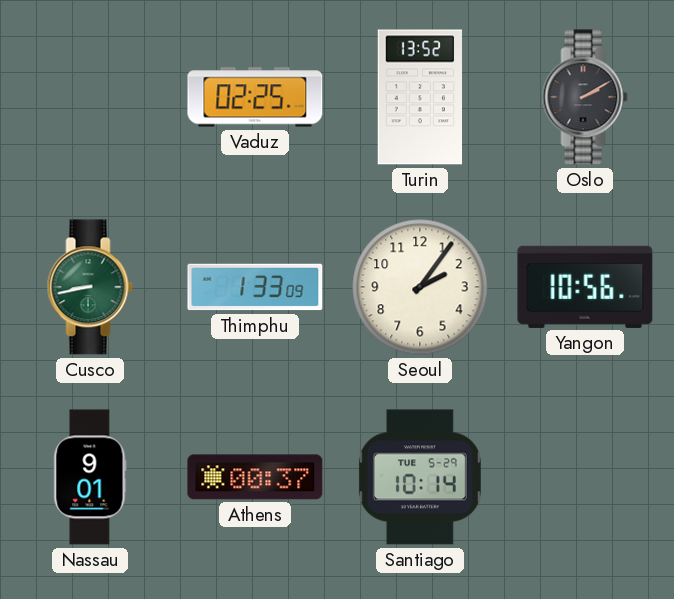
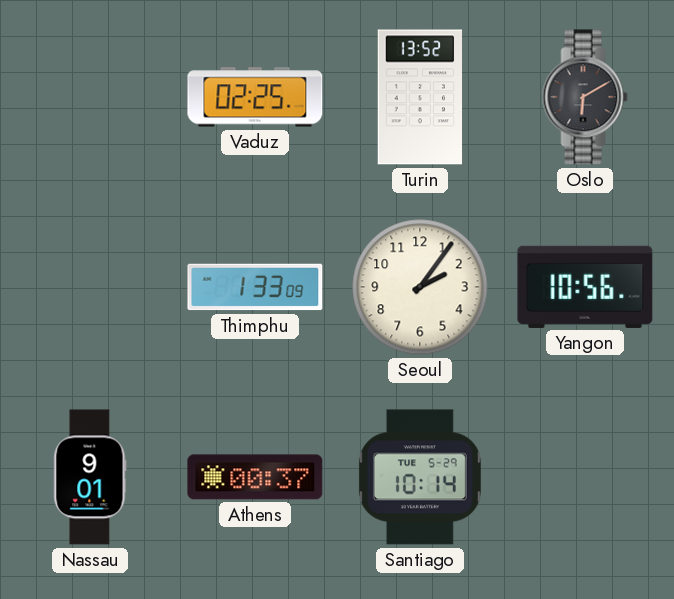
Oslo: 2:10 -> 6:10
Cusco: 8:43 -> none
